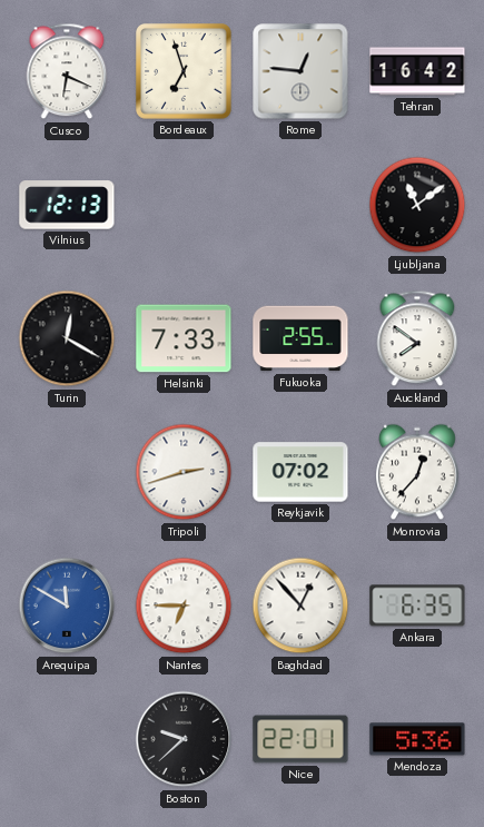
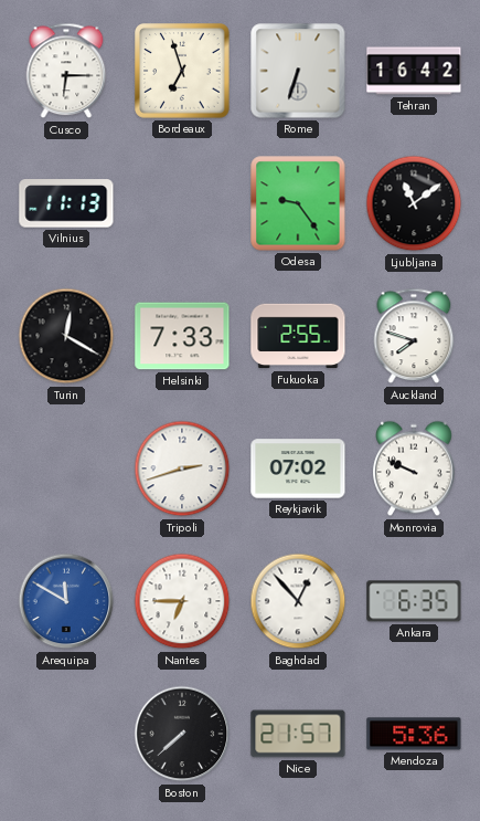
Cusco: 6:19 -> 6:15
Rome: 12:46 -> 6:33
Vilnius: 12:13 -> 11:13
Odesa: none -> 9:24
Auckland: 7:51 -> 7:48
Monrovia: 12:37 -> 9:49
Boston: 9:38 -> 7:38
Nice: 22:01 -> 21:57
